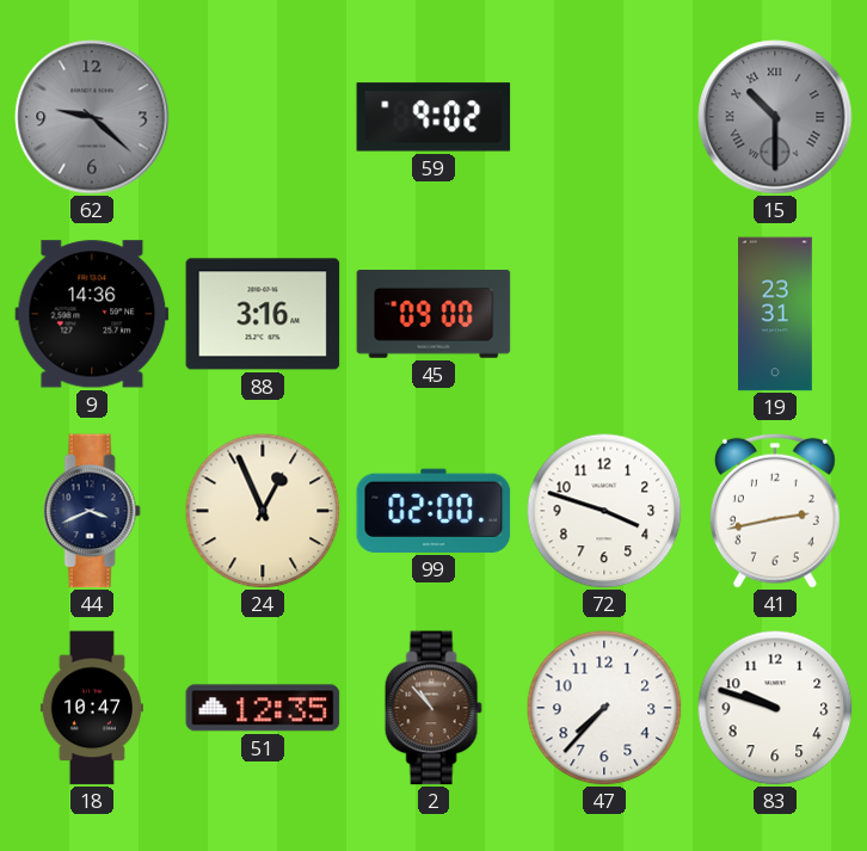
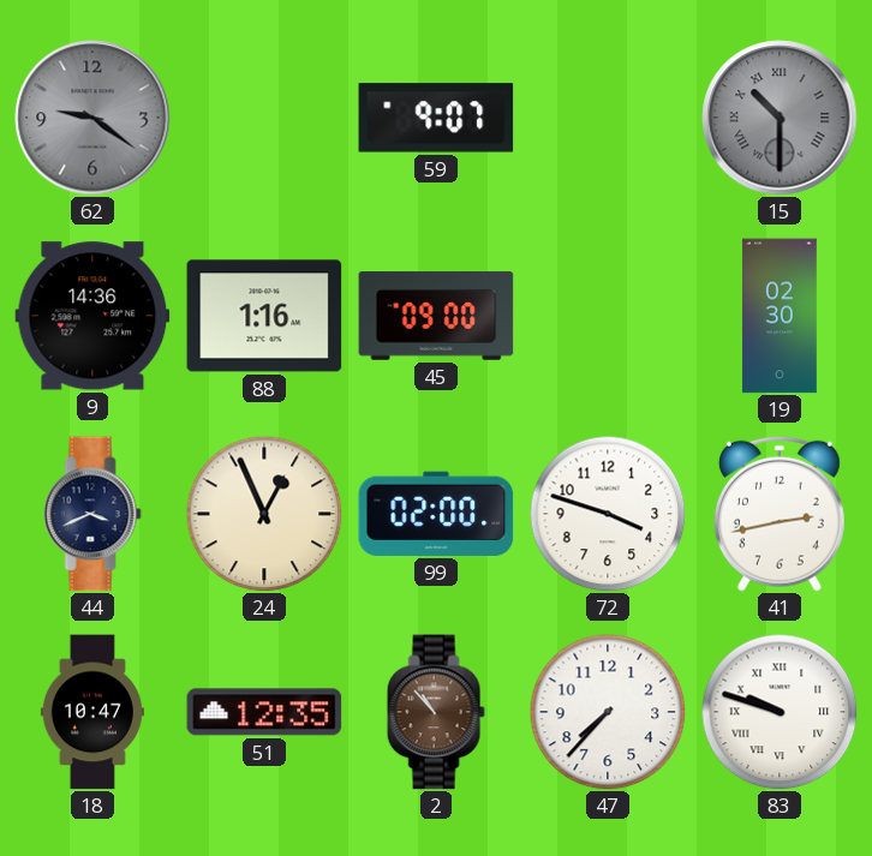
62: 9:22 -> 9:21
59: 9:02 -> 9:07
88: 3:16 -> 1:16
19: 23:31 -> 02:30
83 numerals: Arabic -> Roman
